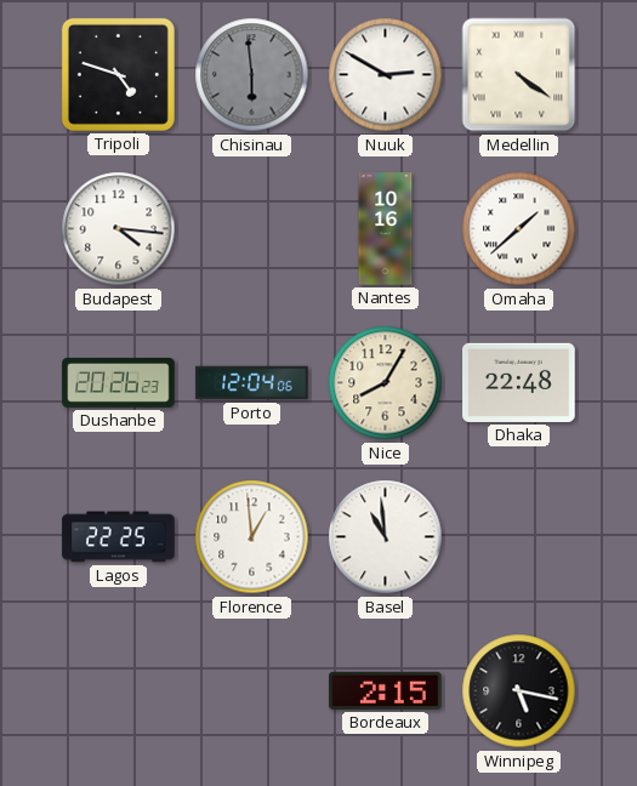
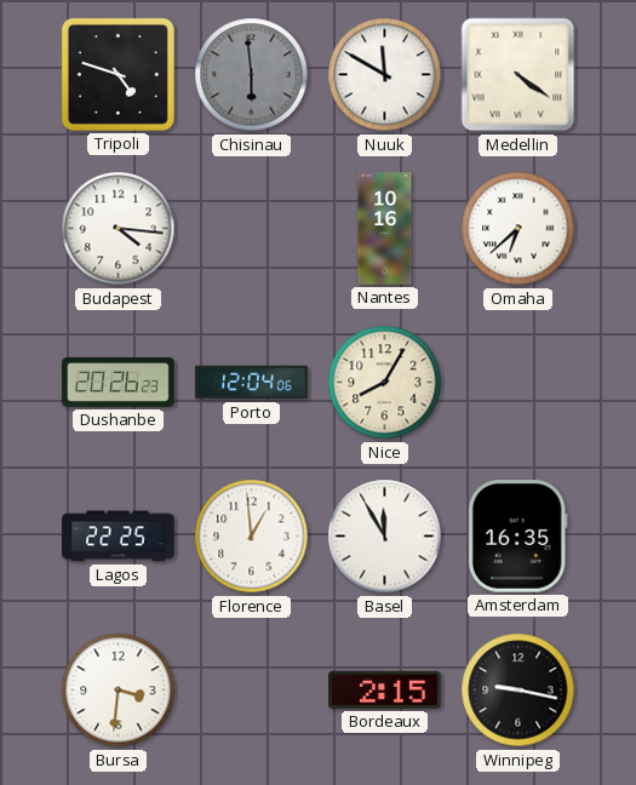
Nuuk: 2:50 -> 11:50
Omaha: 1:38 -> 6:38
Dhaka: 22:48 -> none
Basel: 10:59 -> 11:55
Amsterdam: none -> 16:35
Bursa: none -> 3:31
Winnipeg: 5:17 -> 9:17
